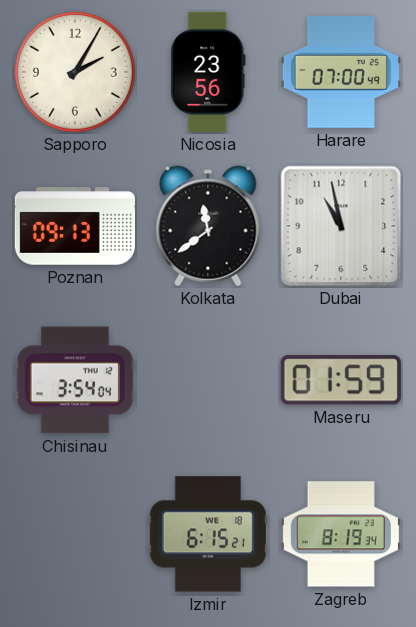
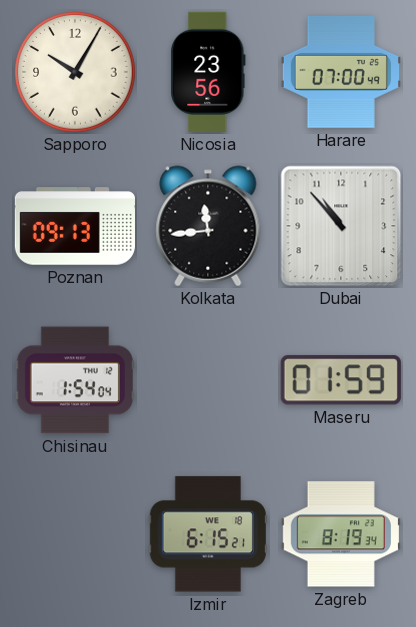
Sapporo: 2:05 -> 10:05
Kolkata: 11:39 -> 11:44
Dubai: 10:58 -> 10:53
Chisinau: 3:54 -> 1:54
